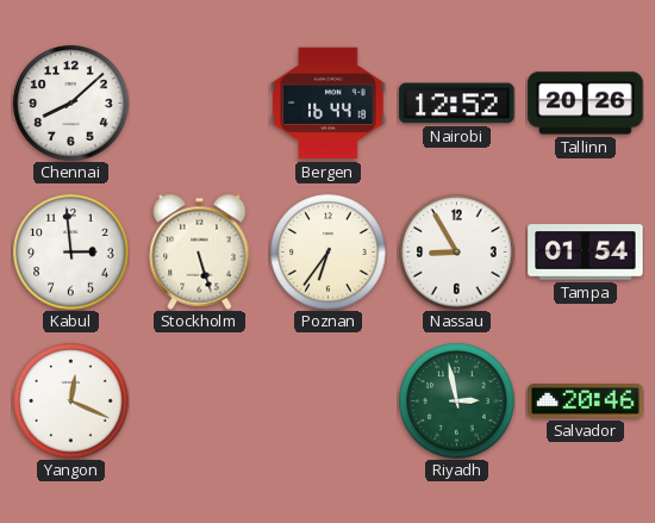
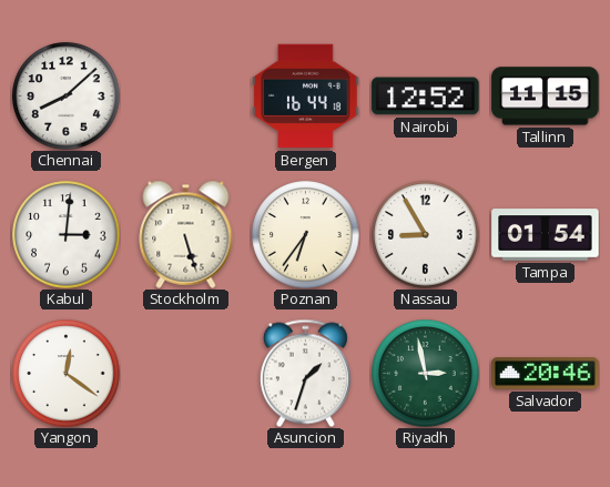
Tallinn: 20:26 -> 11:15
Kabul: 2:59 -> 3:01
Yangon: 12:19 -> 12:21
Asuncion: none -> 1:33
